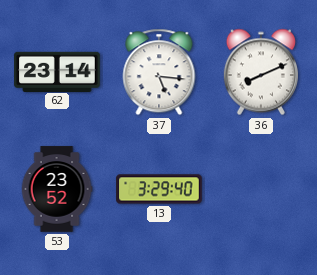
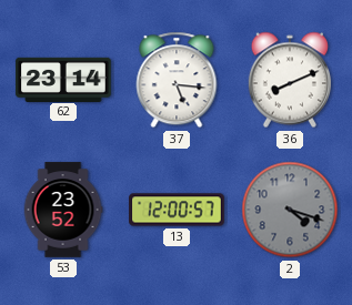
13: 3:29 -> 12:00
2: none -> 4:18
